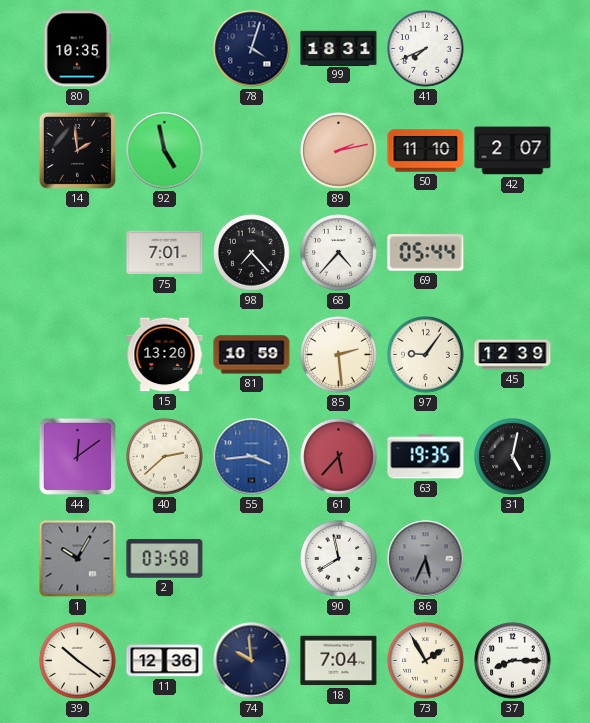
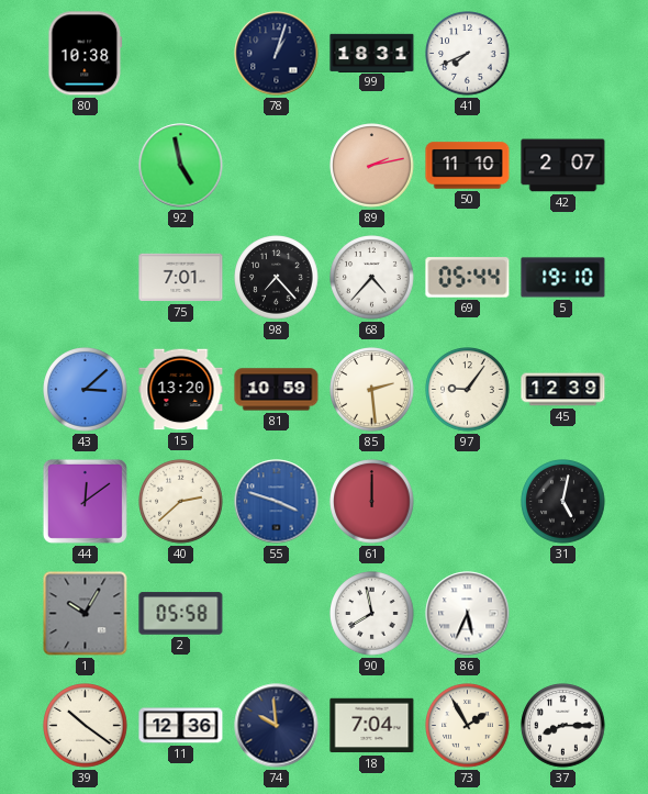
80: 10:35 -> 10:38
78: 4:03 -> 1:03
14: 1:59 -> none
5: none -> 19:10
43: none -> 3:08
55: 3:44 -> 3:48
61: 5:37 -> 12:00
63: 19:35 -> none
2: 03:58 -> 05:58
86 dial: grey -> white
